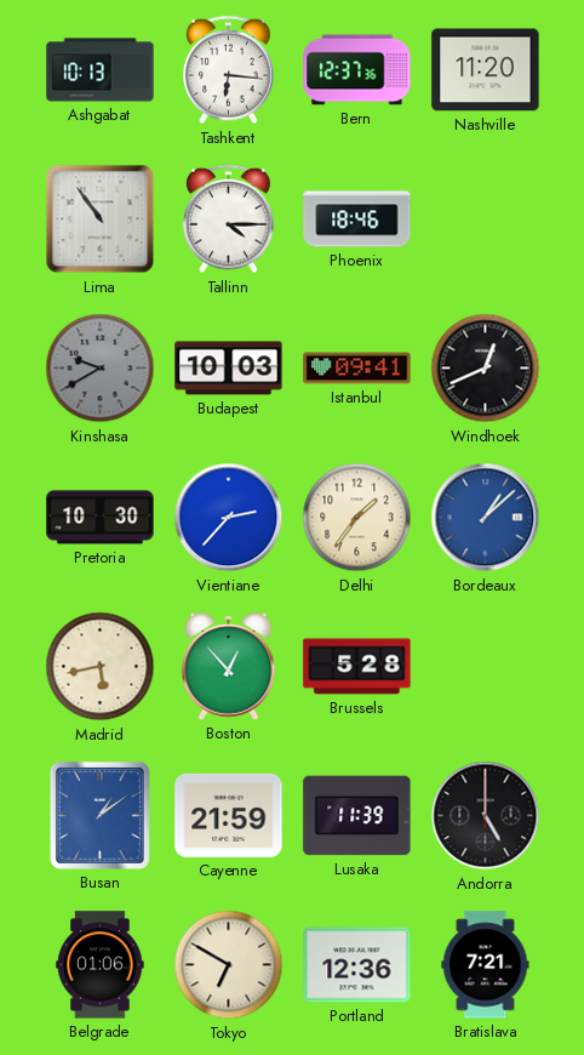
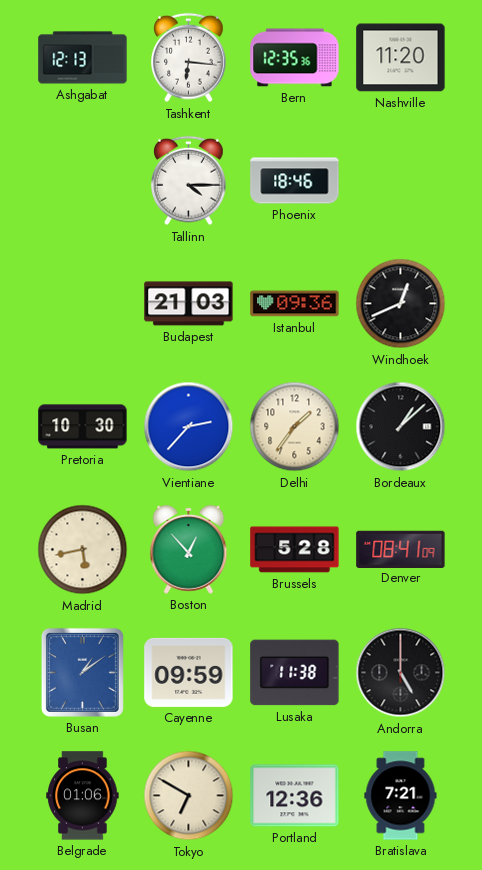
Ashgabat: 10:13 -> 12:13
Bern: 12:37 -> 12:35
Lima: 10:54 -> none
Kinshasa: 9:40 -> none
Budapest: 10:03 -> 21:03
Istanbul: 09:41 -> 09:36
Bordeaux dial: blue -> black
Denver: none -> 08:41
Cayenne: 21:59 -> 09:59
Lusaka: 11:39 -> 11:38
